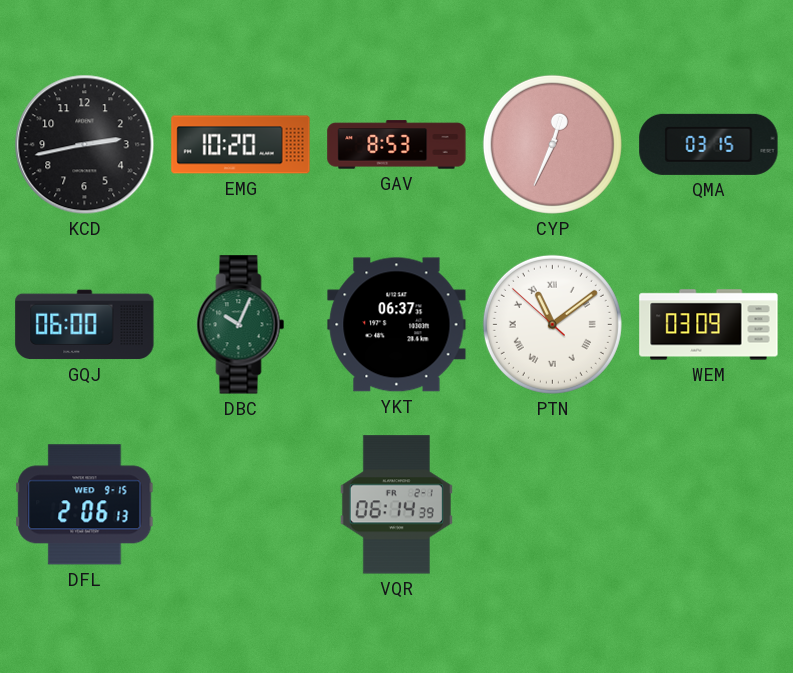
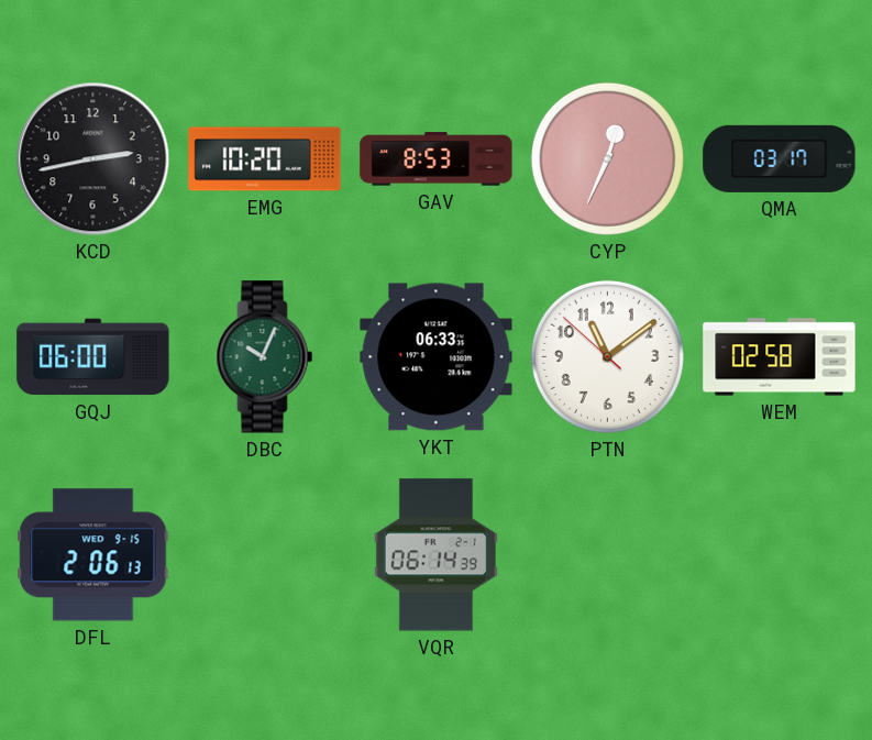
QMA: 03:15 -> 03:17
YKT: 06:37 -> 06:33
PTN numerals: Roman -> Arabic
WEM: 03:09 -> 02:58
